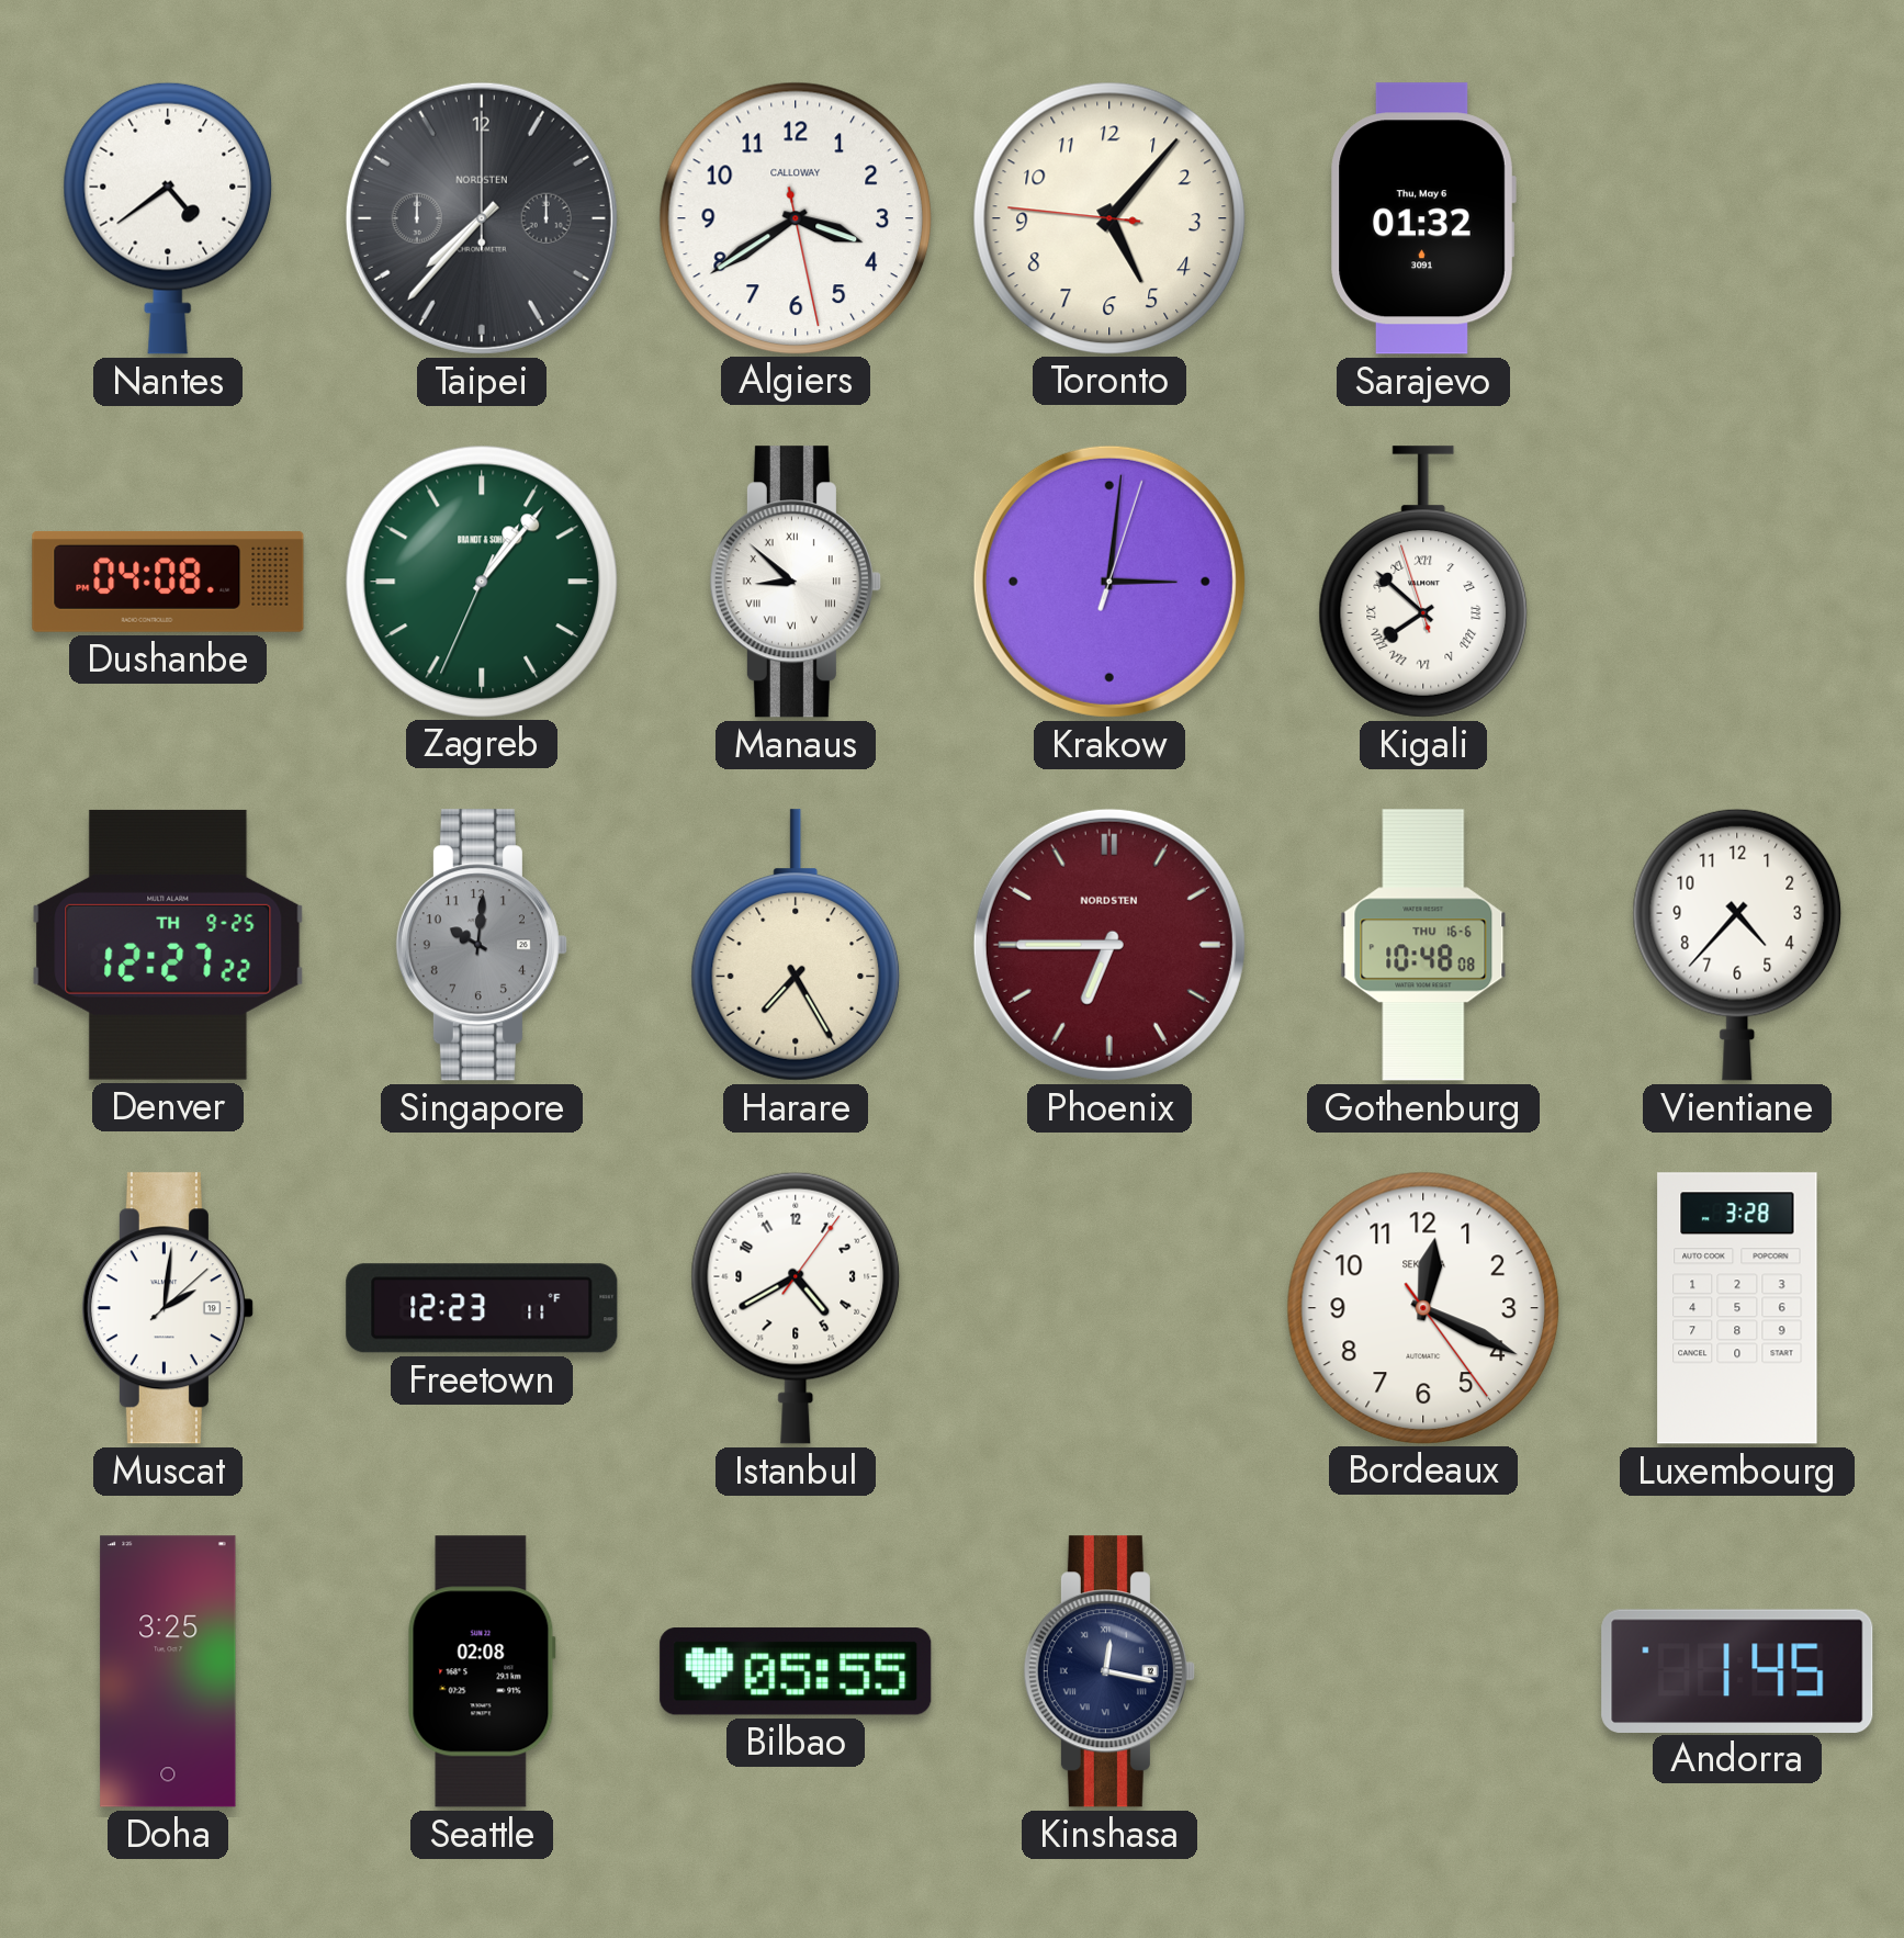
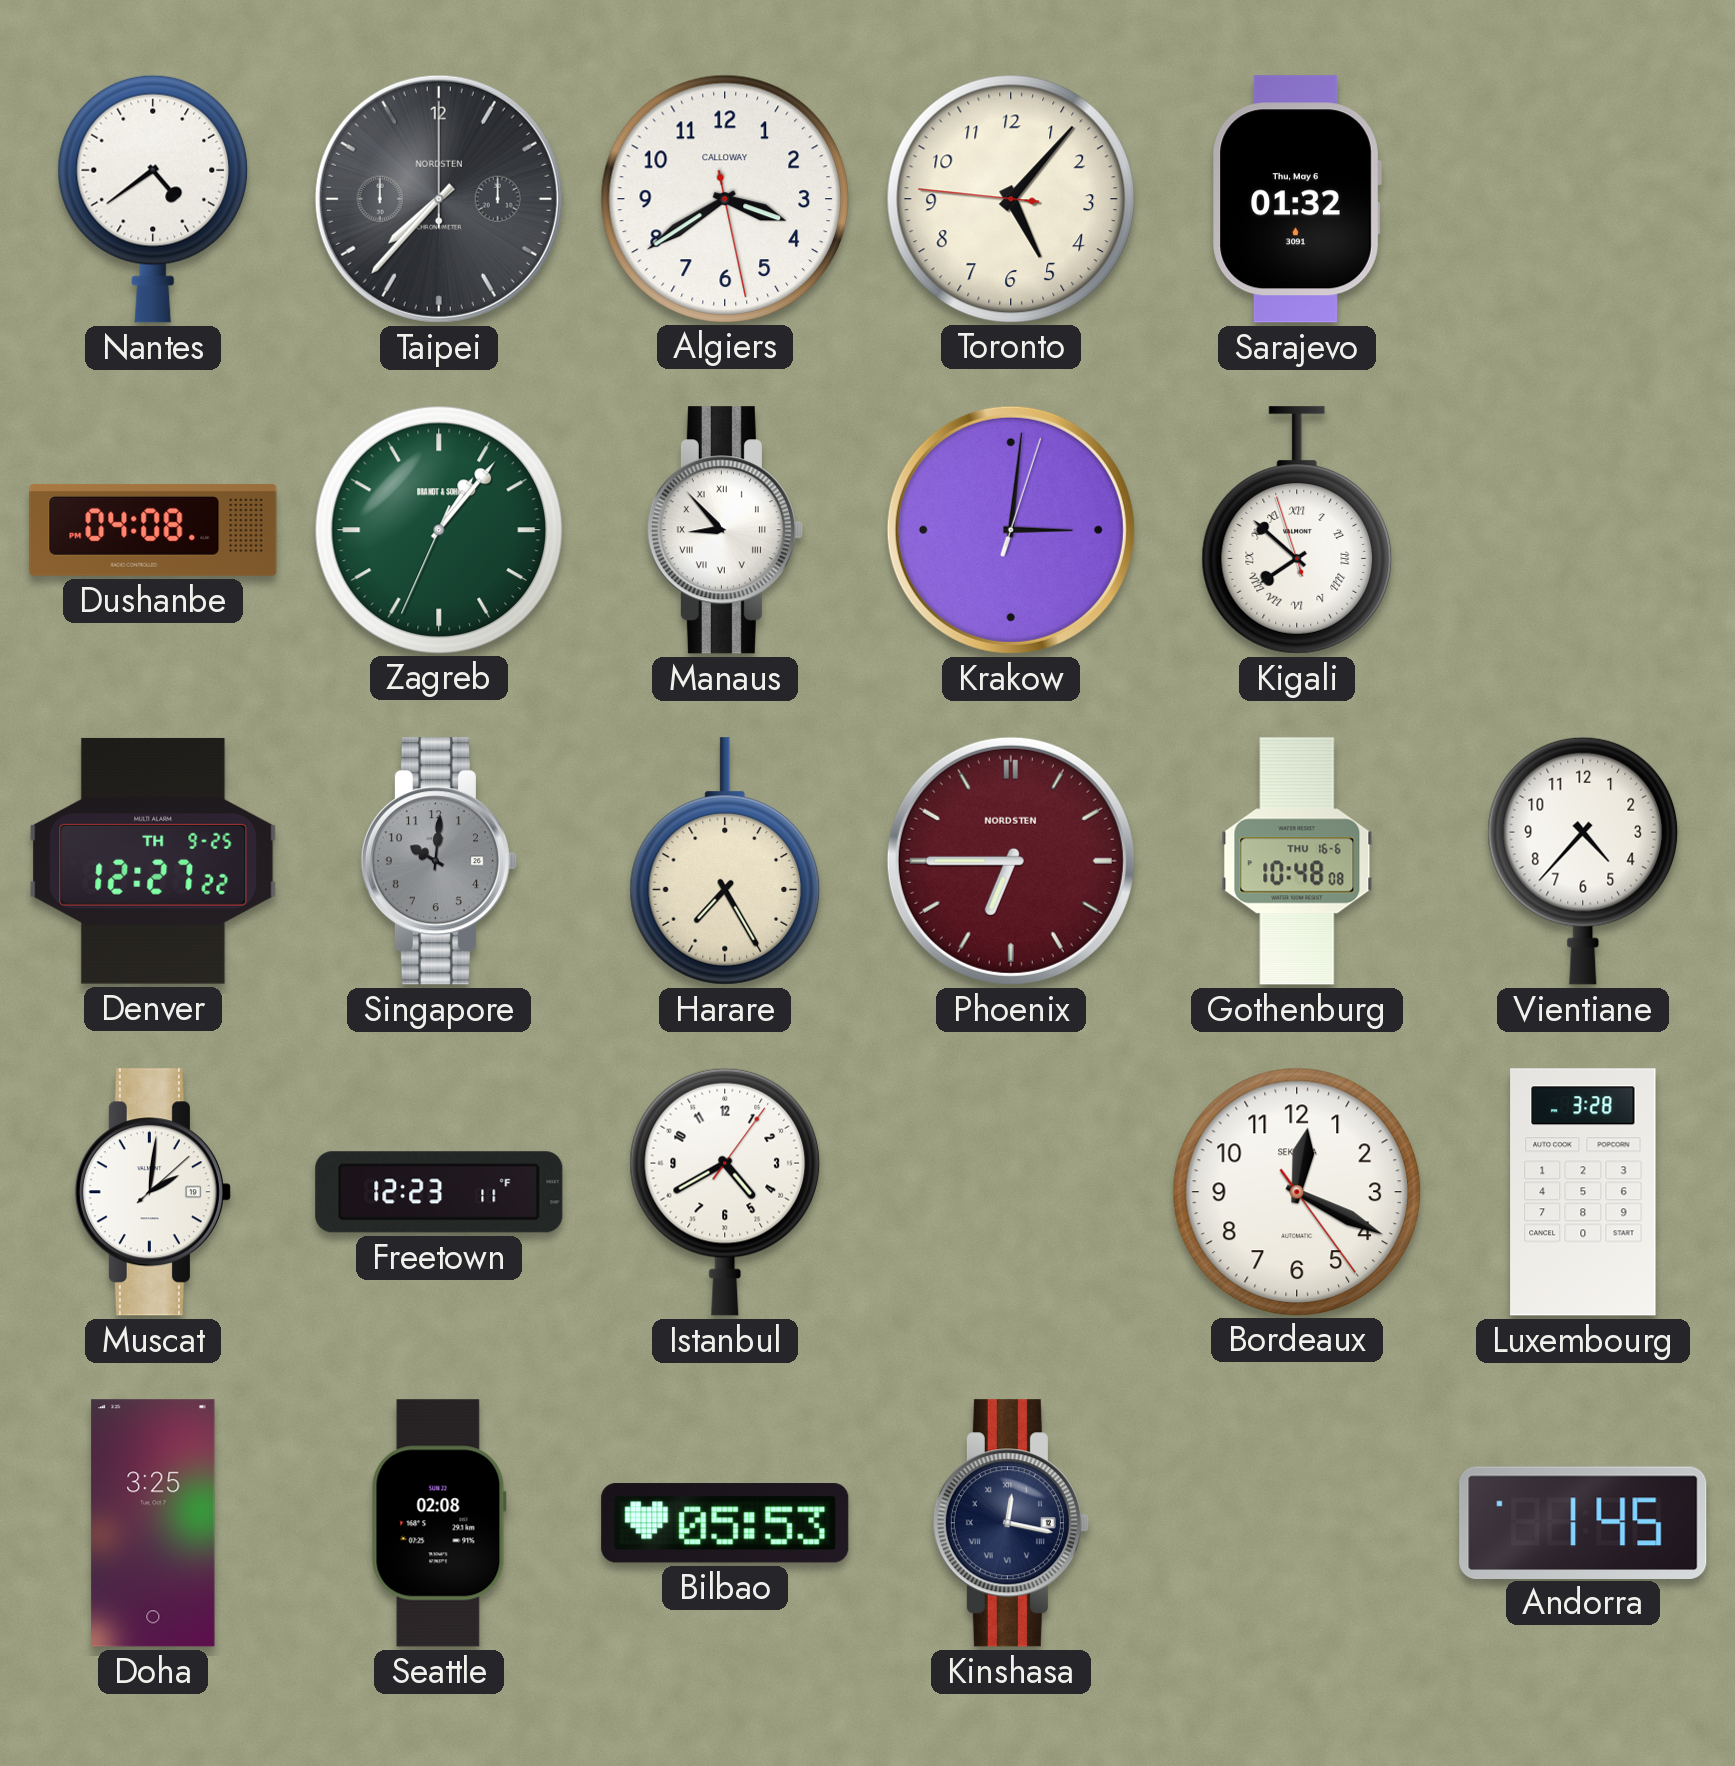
Manaus: 8:52 -> 8:53
Bilbao: 05:55 -> 05:53
